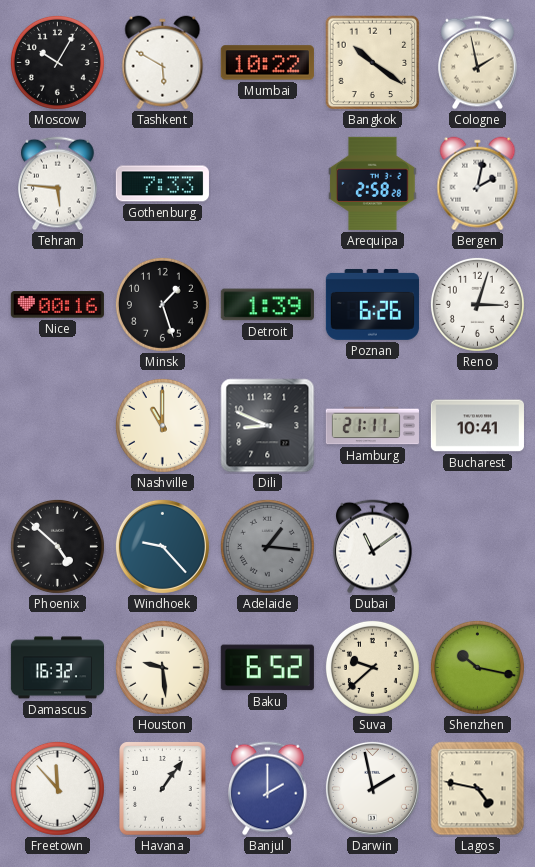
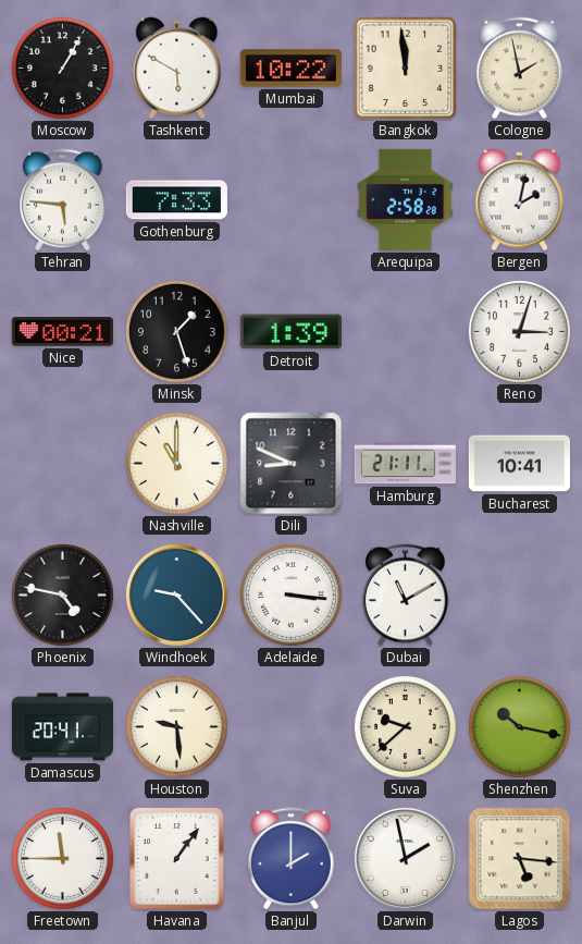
Moscow: 10:05 -> 1:05
Bangkok: 10:21 -> 11:59
Nice: 00:16 -> 00:21
Poznan: 6:26 -> none
Phoenix: 4:52 -> 4:47
Adelaide: 1:16 -> 3:16
Adelaide dial: grey -> white
Dubai: 11:09 -> 11:10
Damascus: 16:32 -> 20:41
Baku: 6:52 -> none
Freetown: 11:53 -> 11:45
Lagos: 4:47 -> 5:16
